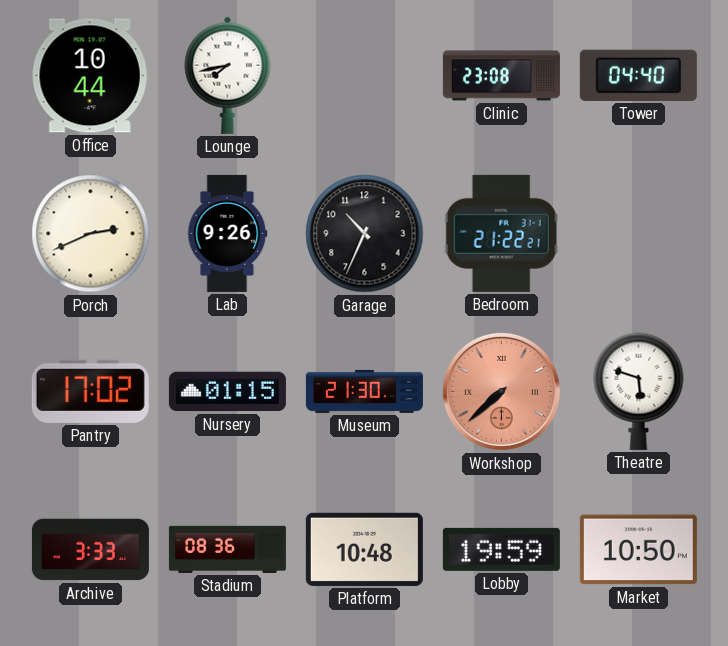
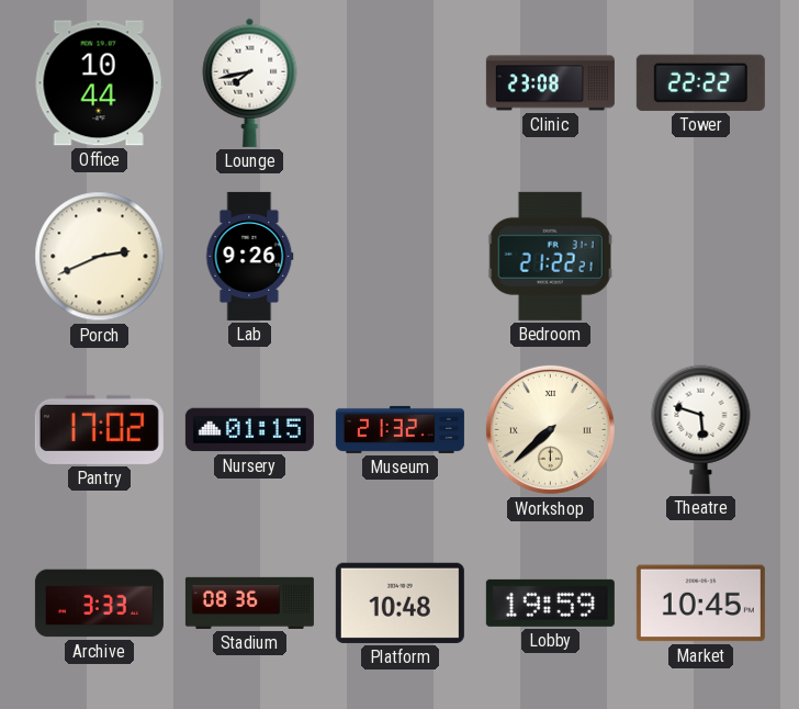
Tower: 04:40 -> 22:22
Garage: 10:34 -> none
Museum: 21:30 -> 21:32
Workshop dial: salmon -> cream
Market: 10:50 -> 10:45
